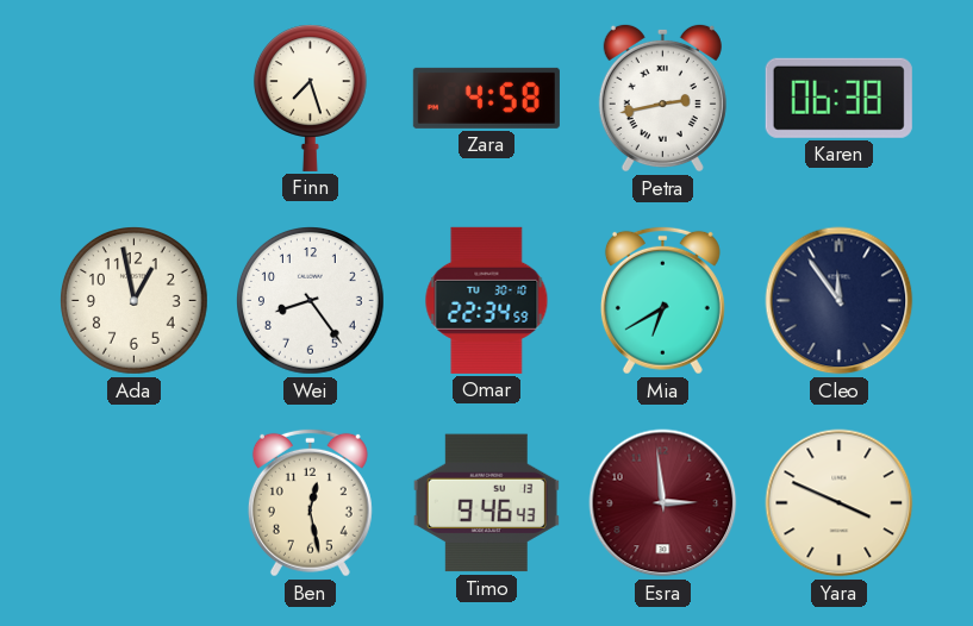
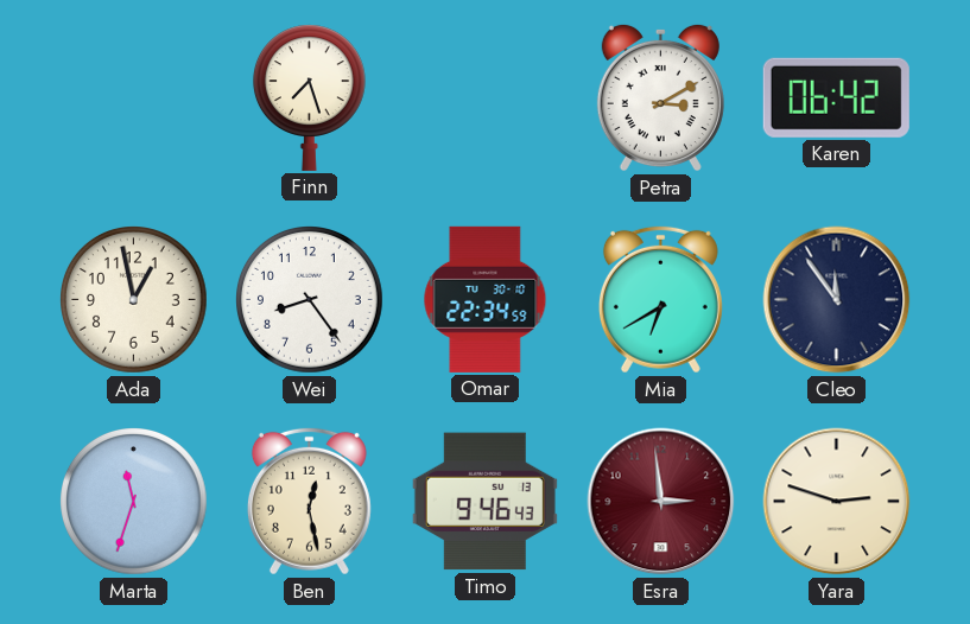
Zara: 4:58 -> none
Petra: 2:43 -> 3:10
Karen: 06:38 -> 06:42
Marta: none -> 11:33
Yara: 3:49 -> 2:48
